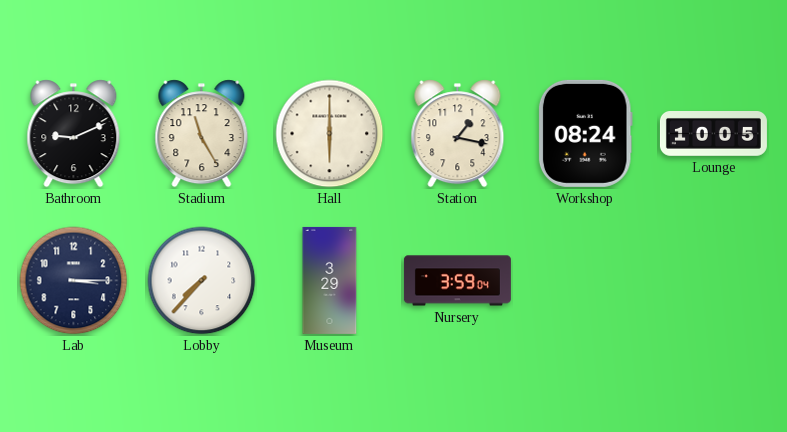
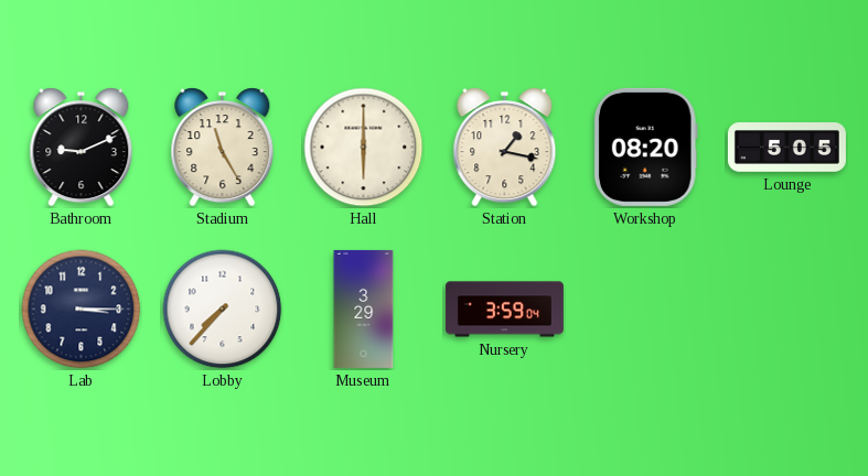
Workshop: 08:24 -> 08:20
Lounge: 10:05 -> 5:05
